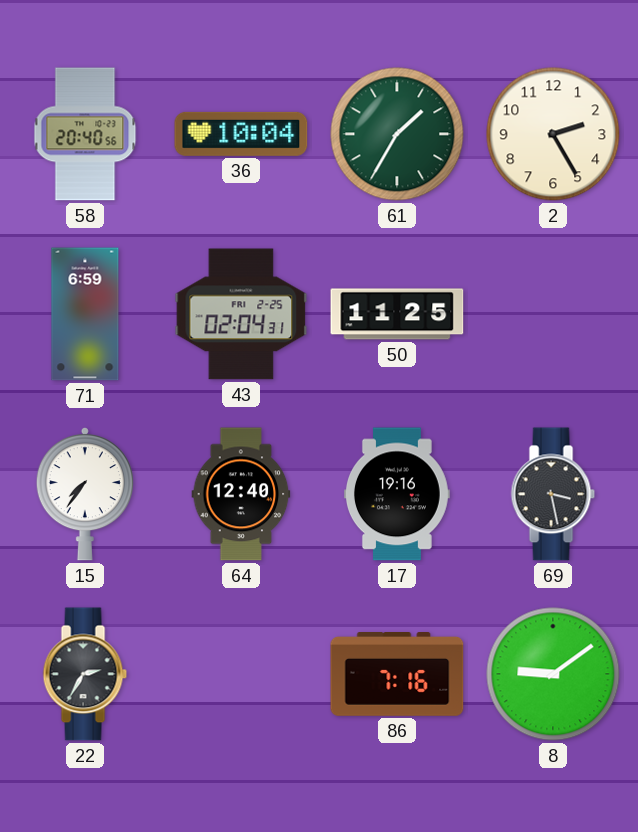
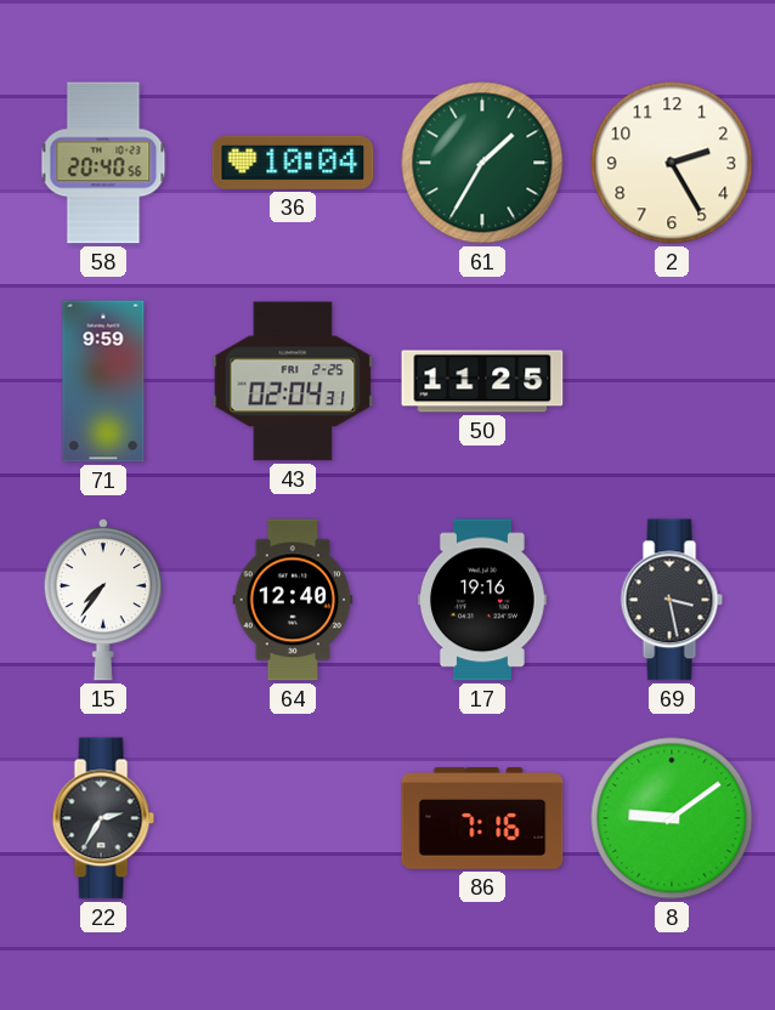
71: 6:59 -> 9:59
